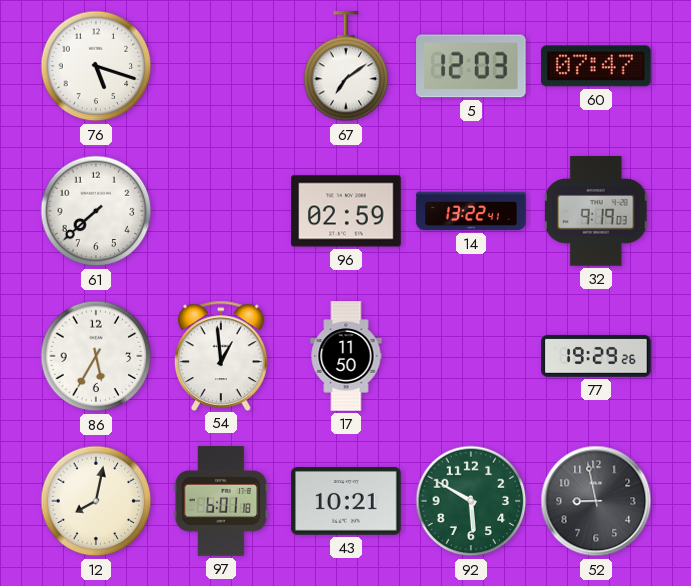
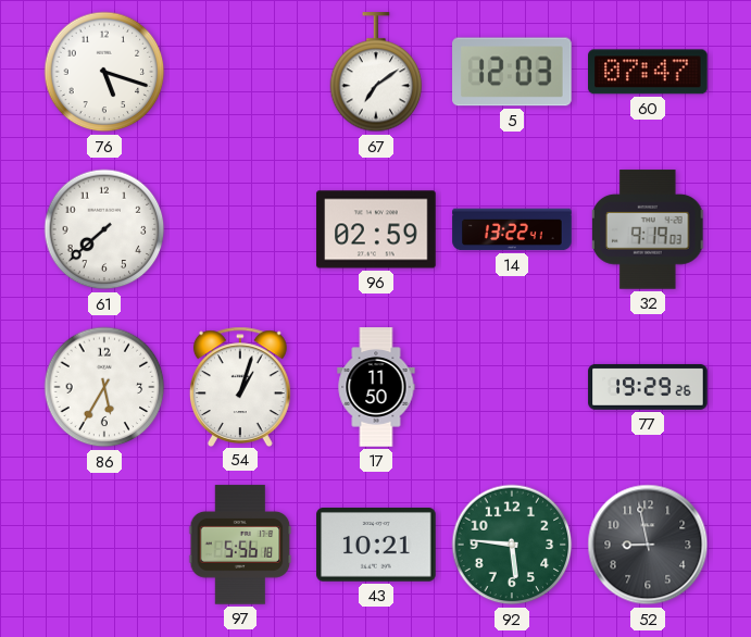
54: 12:59 -> 1:03
12: 8:02 -> none
97: 6:01 -> 5:56
92: 5:50 -> 5:46
